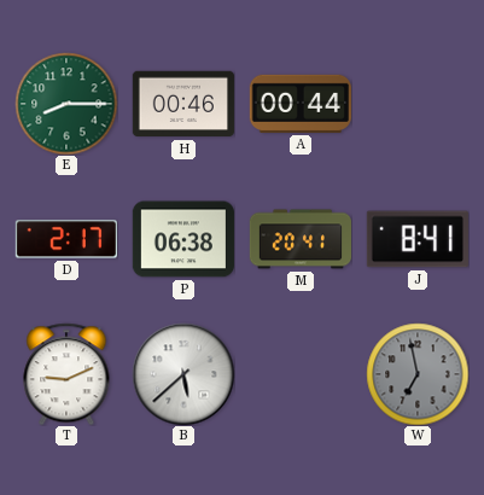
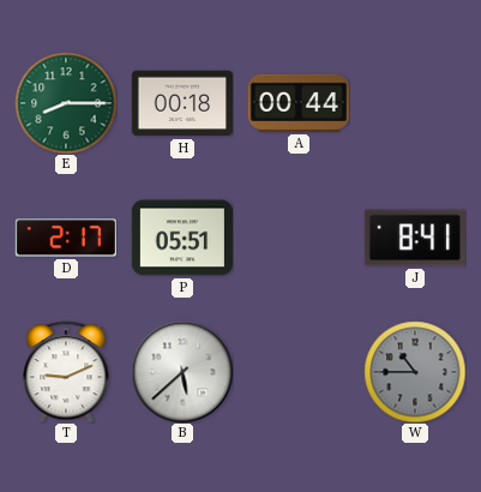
H: 00:46 -> 00:18
P: 06:38 -> 05:51
M: 20:41 -> none
W: 6:58 -> 10:45
